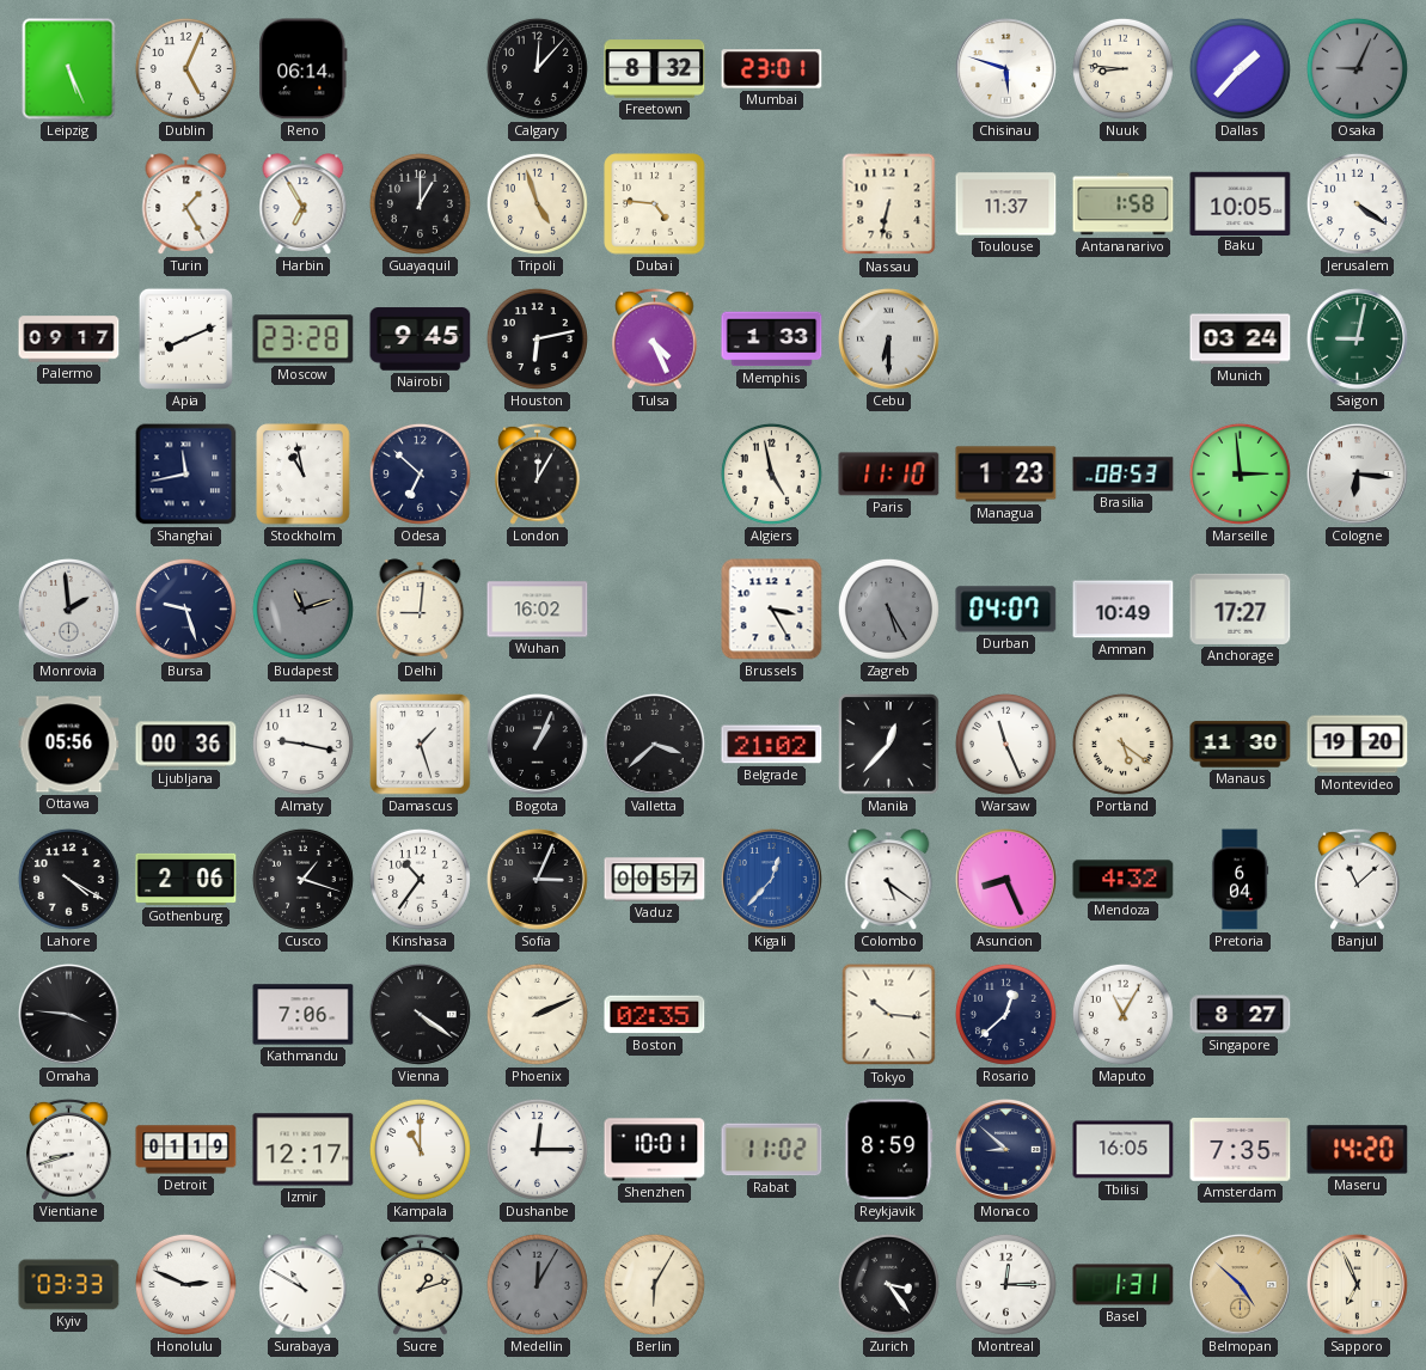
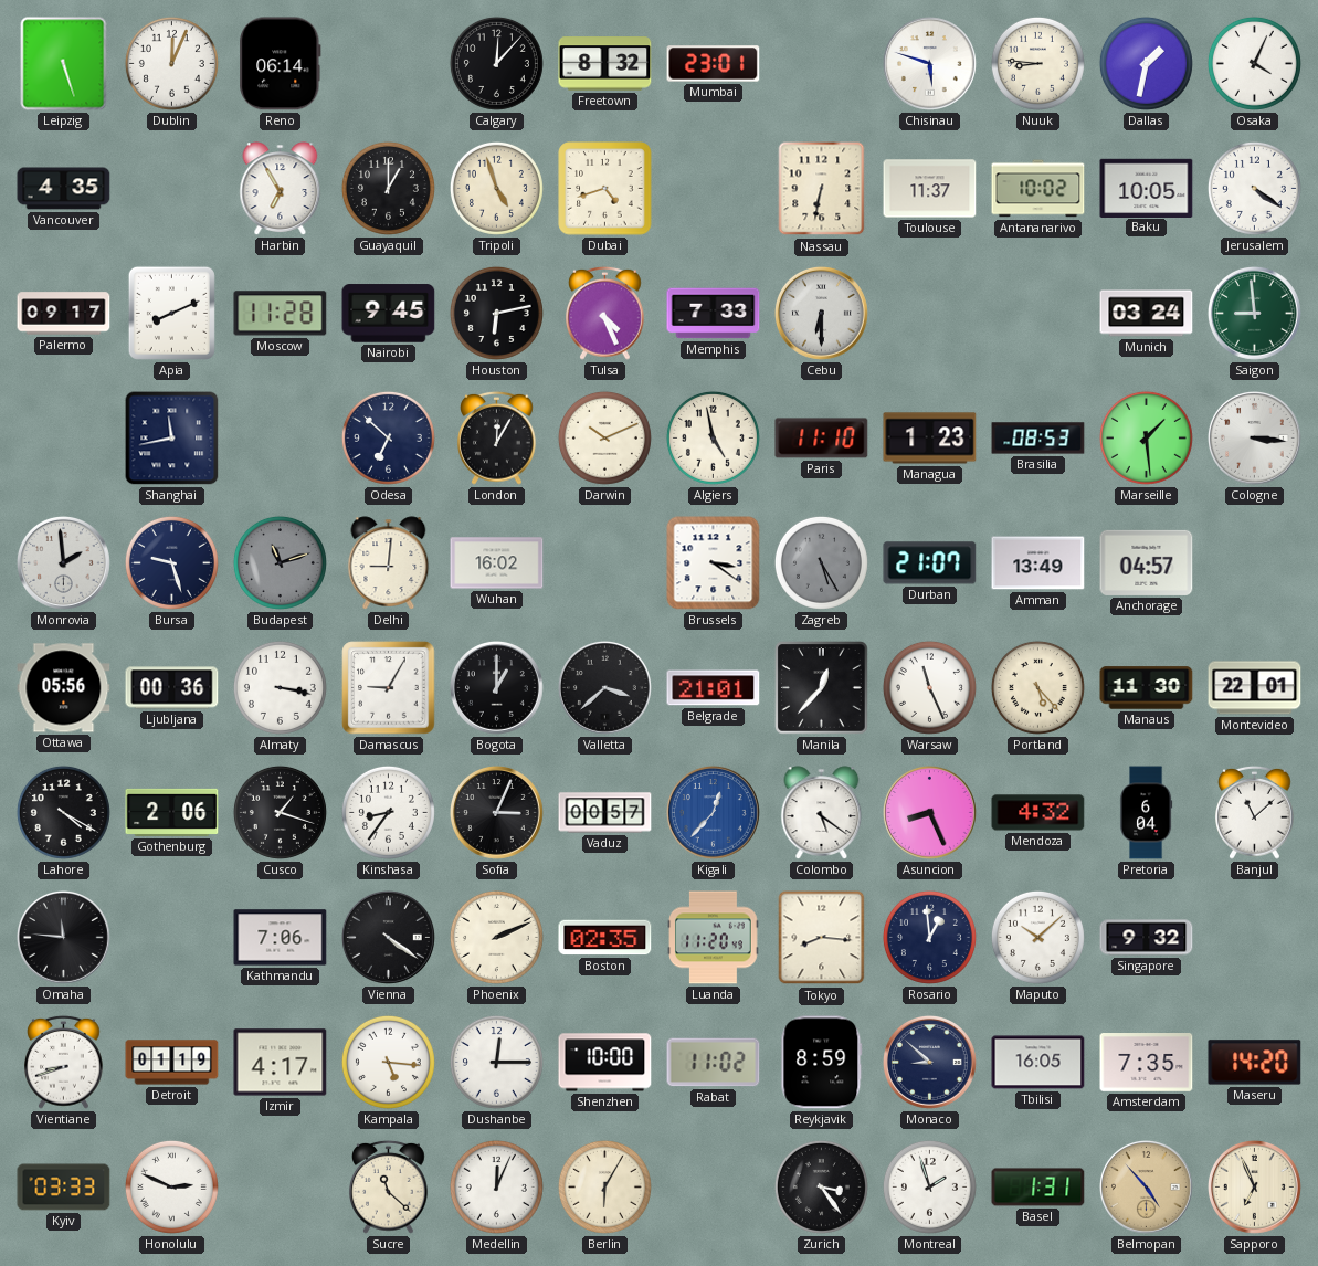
Leipzig: 5:26 -> 5:27
Dublin: 5:04 -> 12:04
Dallas: 1:37 -> 1:32
Osaka: 9:04 -> 4:04
Osaka dial: grey -> white
Vancouver: none -> 4:35
Turin: 1:25 -> none
Dubai: 4:46 -> 4:42
Antananarivo: 1:58 -> 10:02
Moscow: 23:28 -> 11:28
Memphis: 1:33 -> 7:33
Saigon: 9:02 -> 8:59
Stockholm: 10:58 -> none
Darwin: none -> 10:11
Marseille: 2:59 -> 1:29
Cologne: 6:16 -> 3:16
Brussels: 3:25 -> 3:21
Durban: 04:07 -> 21:07
Amman: 10:49 -> 13:49
Anchorage: 17:27 -> 04:57
Almaty: 9:17 -> 3:17
Damascus: 1:27 -> 9:05
Bogota: 1:04 -> 1:00
Belgrade: 21:02 -> 21:01
Portland: 5:21 -> 5:23
Montevideo: 19:20 -> 22:01
Kinshasa: 10:36 -> 8:36
Omaha: 3:46 -> 11:46
Luanda: none -> 11:20
Tokyo: 10:16 -> 8:16
Rosario: 12:38 -> 12:59
Maputo: 11:05 -> 10:08
Singapore: 8:27 -> 9:32
Izmir: 12:17 -> 4:17
Kampala: 11:00 -> 5:16
Shenzhen: 10:01 -> 10:00
Surabaya: 10:50 -> none
Sucre: 1:12 -> 11:22
Medellin: 12:05 -> 12:04
Medellin dial: grey -> white
Montreal: 12:15 -> 1:57
Belmopan: 4:52 -> 4:53
